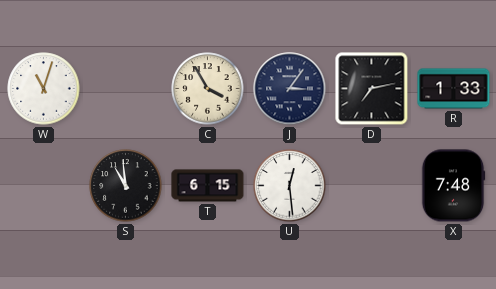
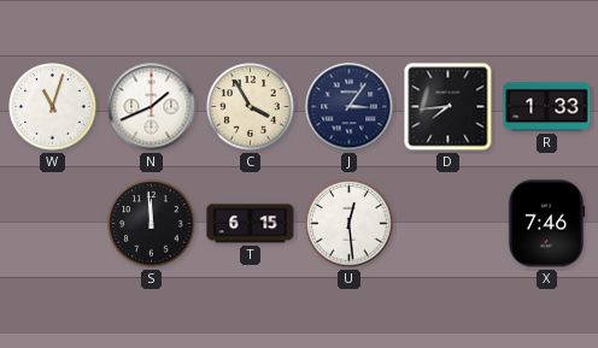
N: none -> 1:41
D: 7:13 -> 7:44
S: 10:59 -> 11:59
X: 7:48 -> 7:46
